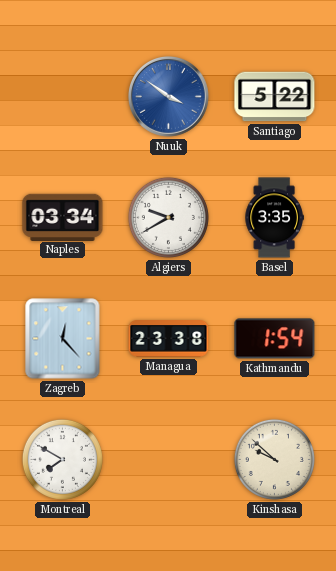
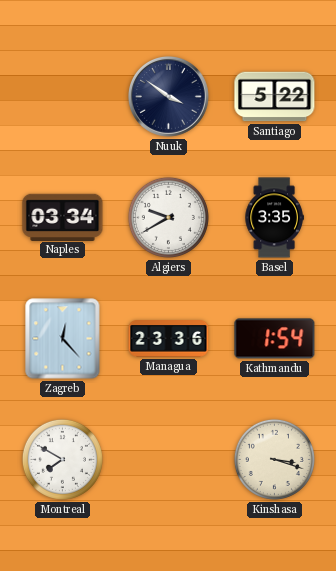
Nuuk dial: blue -> navy
Managua: 23:38 -> 23:36
Kinshasa: 9:52 -> 3:18
